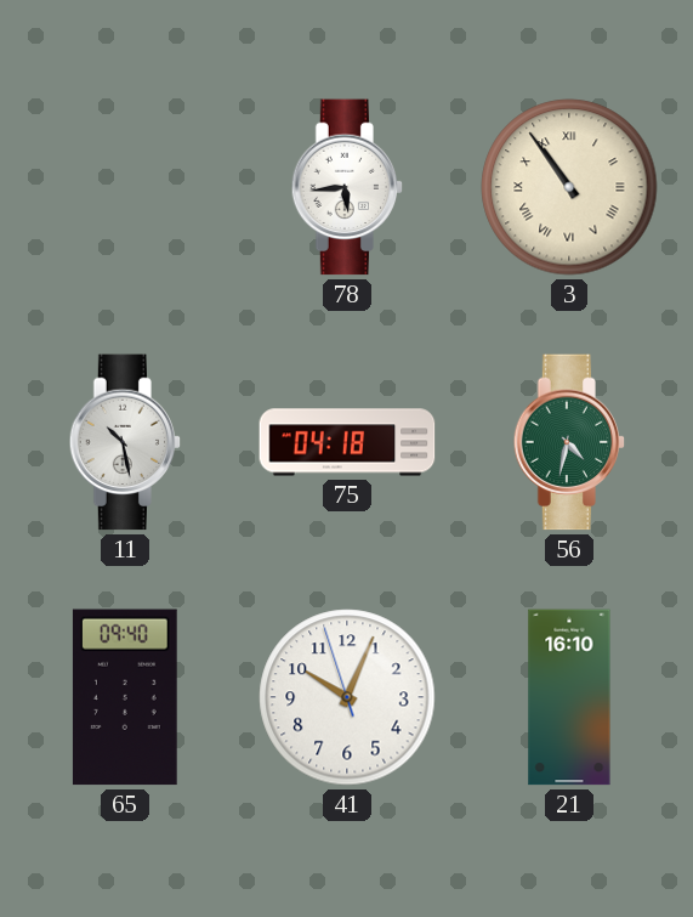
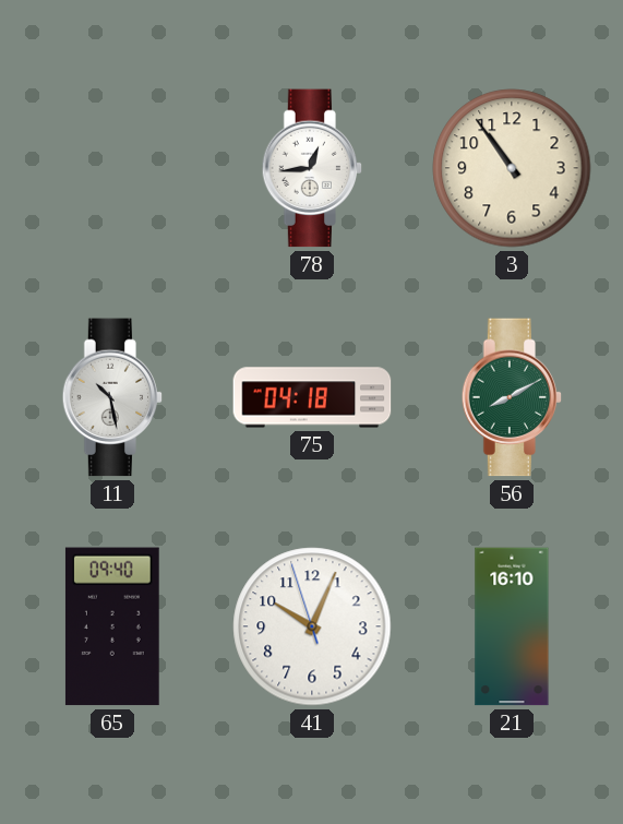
78: 5:44 -> 12:44
3 numerals: Roman -> Arabic
56: 4:32 -> 8:10
